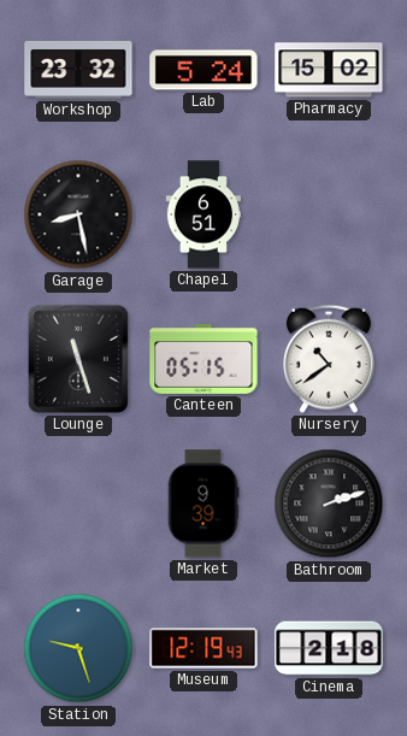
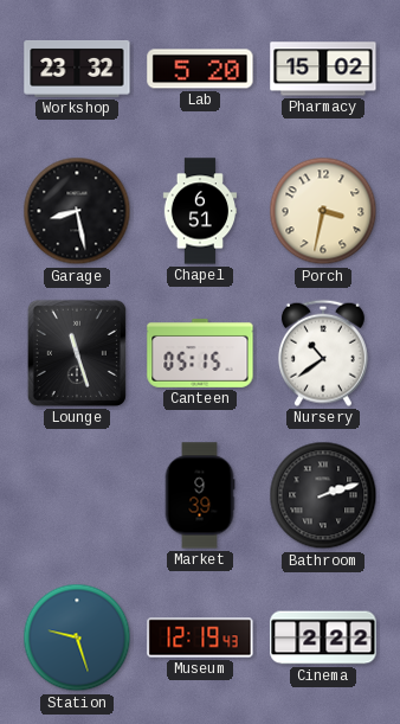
Lab: 5:24 -> 5:20
Porch: none -> 3:32
Cinema: 2:18 -> 2:22
